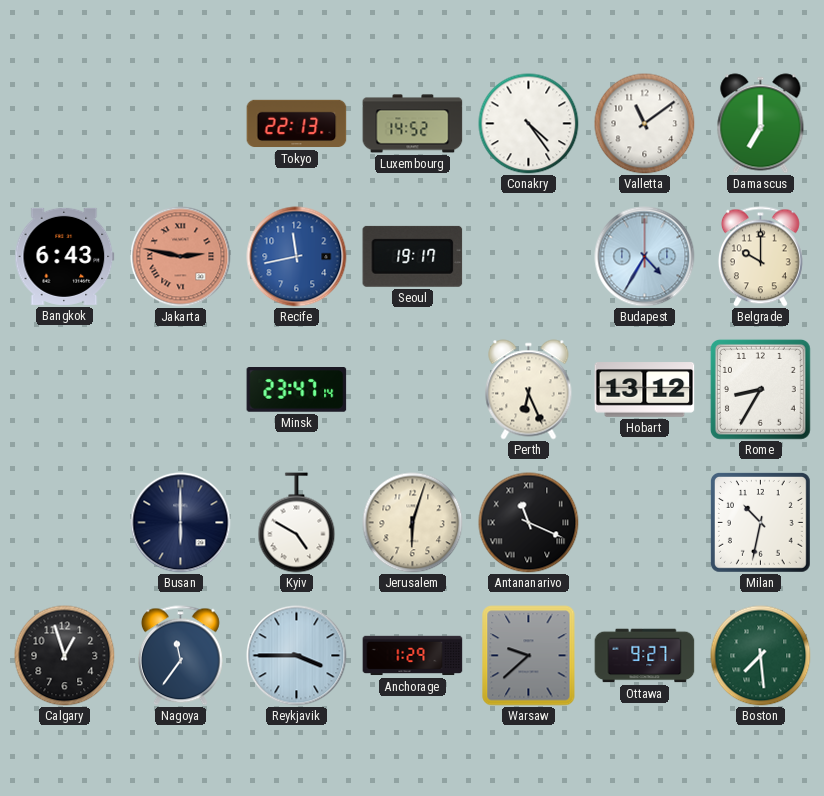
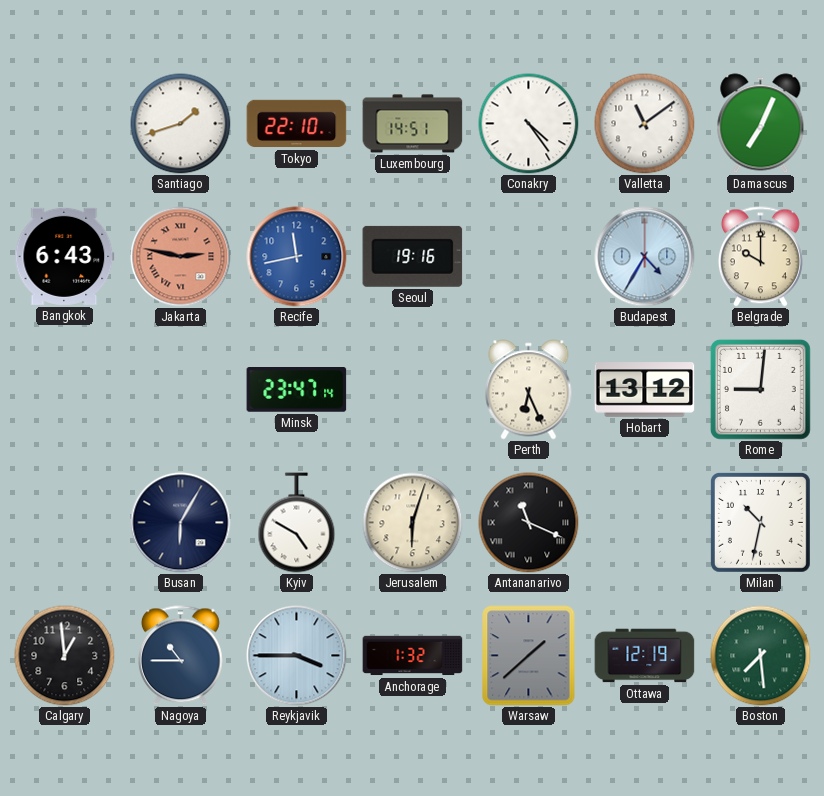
Santiago: none -> 1:42
Tokyo: 22:13 -> 22:10
Luxembourg: 14:52 -> 14:51
Damascus: 7:00 -> 7:04
Seoul: 19:17 -> 19:16
Rome: 8:35 -> 9:01
Busan: 6:00 -> 6:05
Calgary: 12:57 -> 12:59
Nagoya: 11:36 -> 10:45
Anchorage: 1:29 -> 1:32
Warsaw: 9:38 -> 1:38
Ottawa: 9:27 -> 12:19
